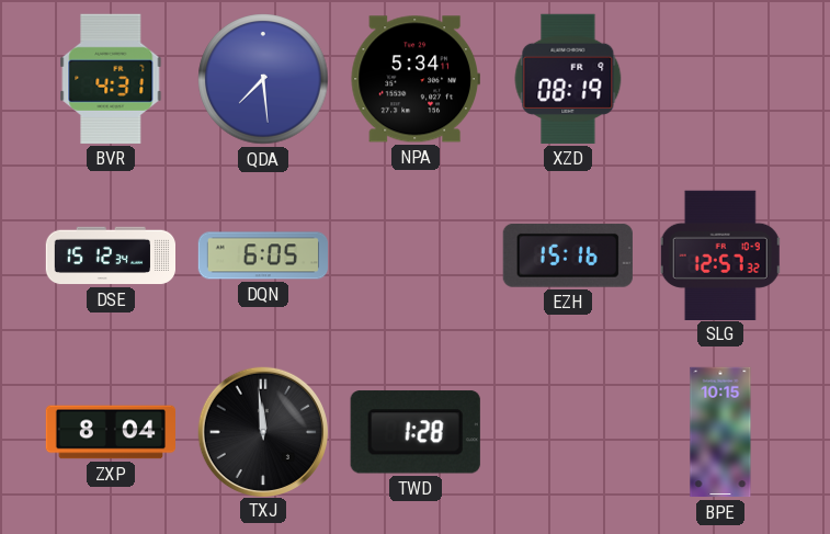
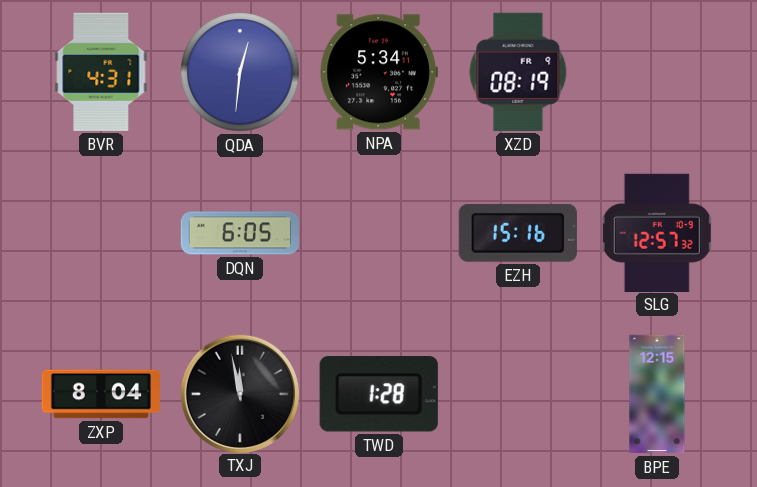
QDA: 7:29 -> 12:31
DSE: 15:12 -> none
TXJ: 11:59 -> 11:58
BPE: 10:15 -> 12:15
